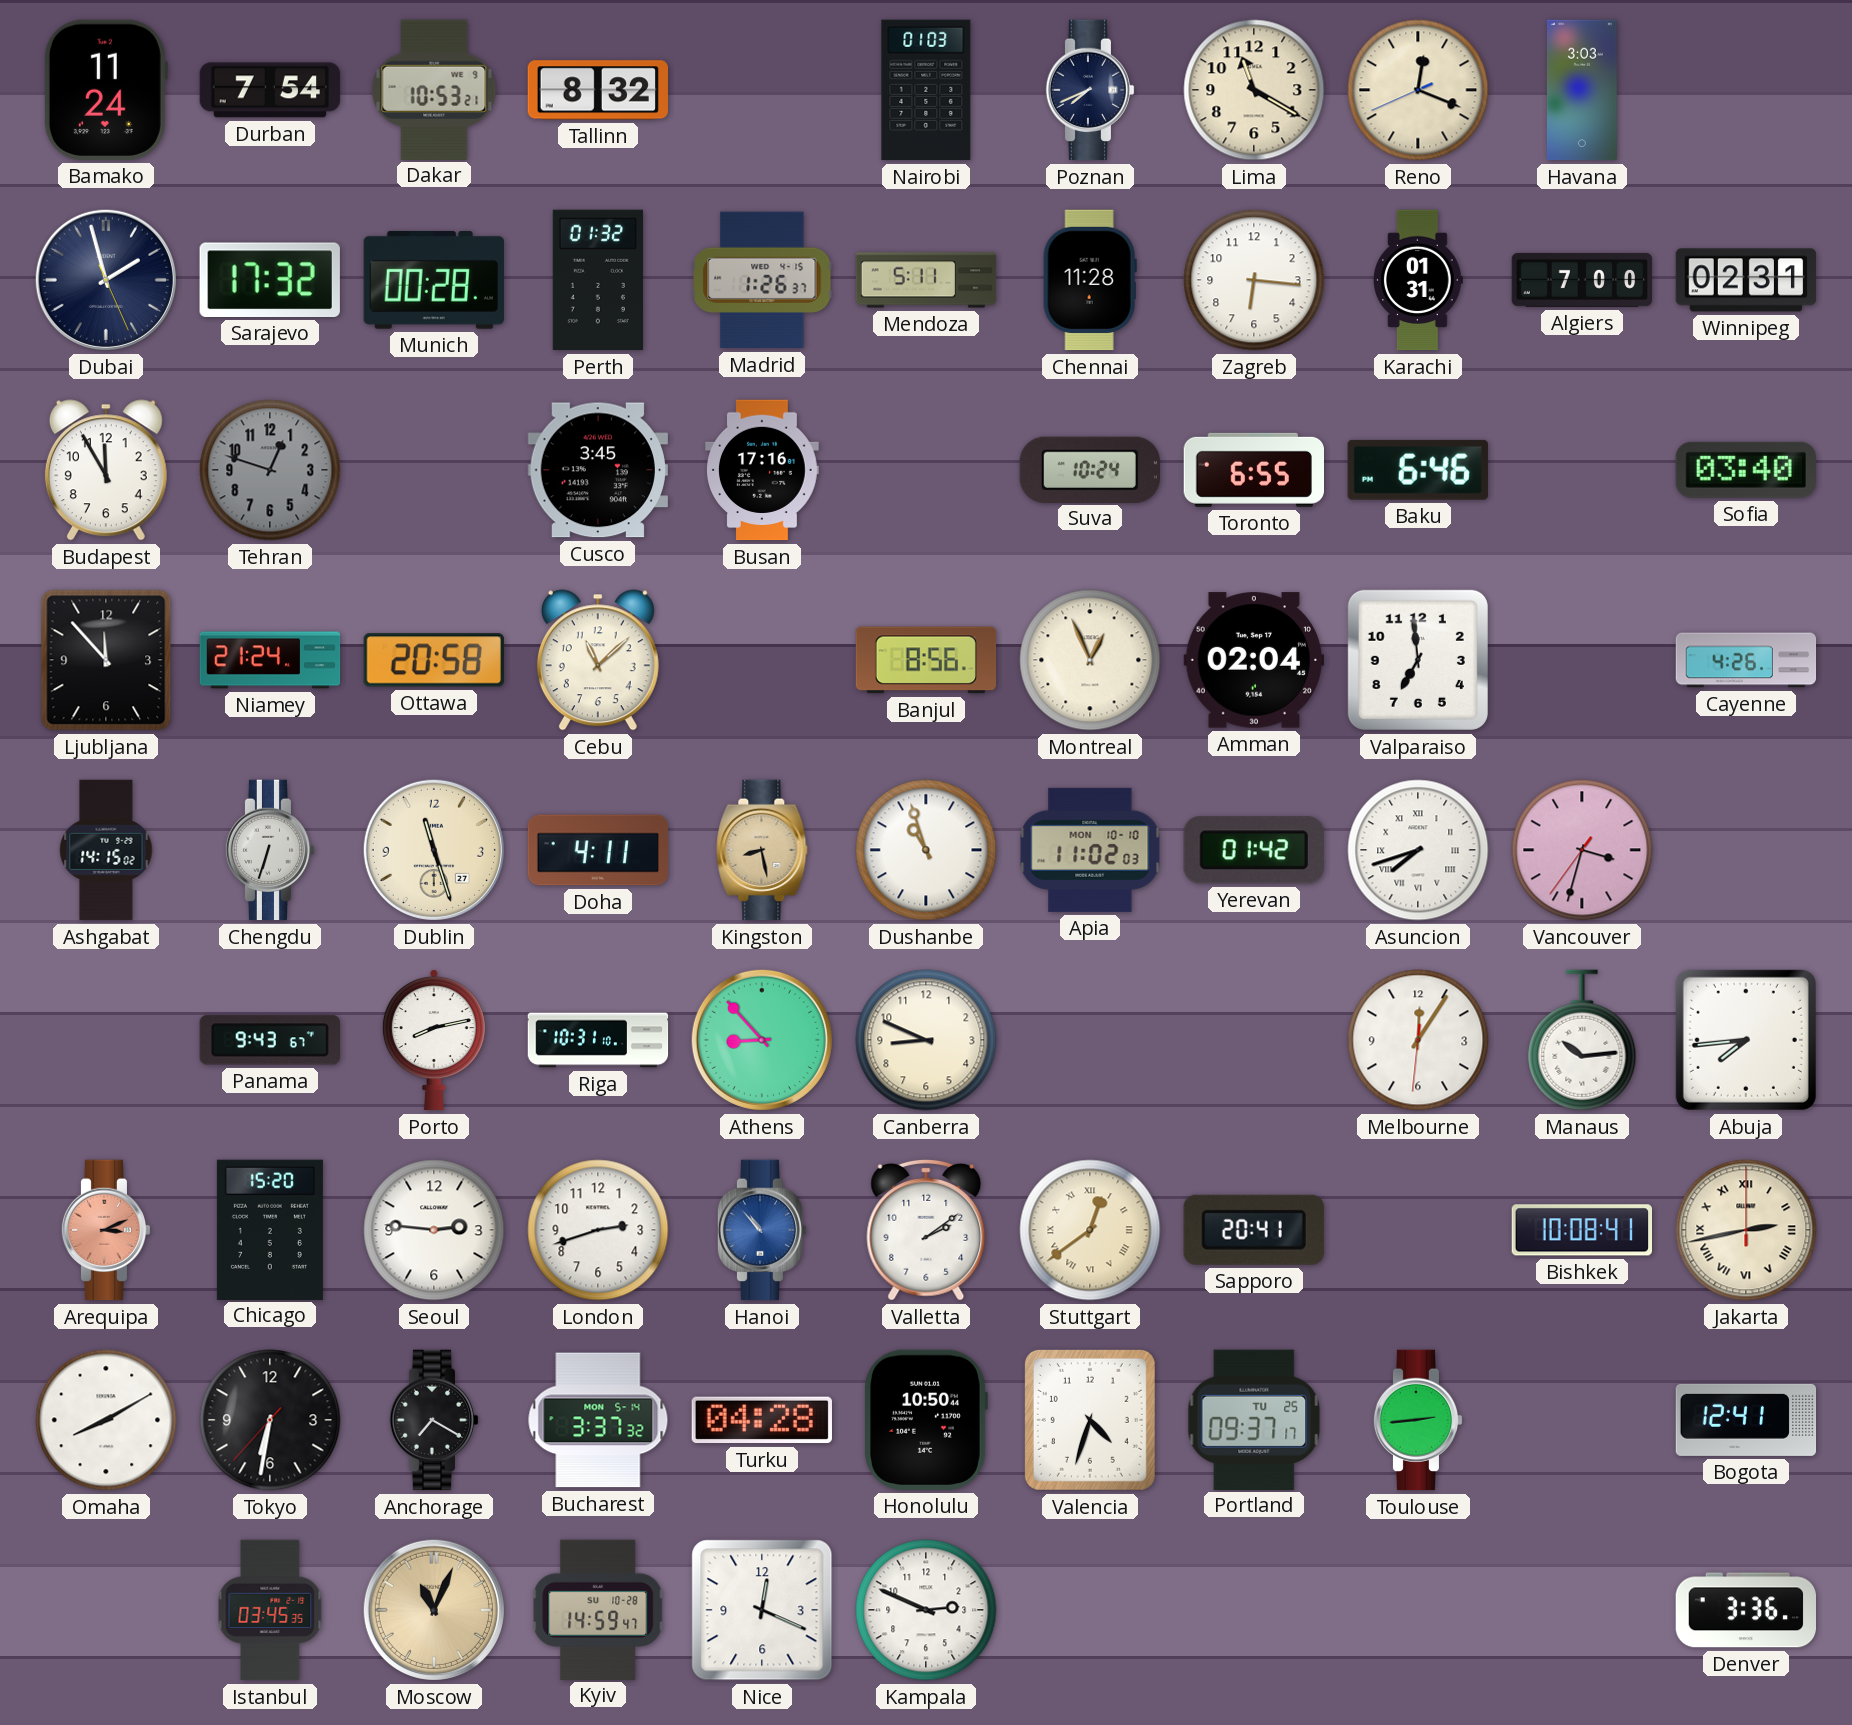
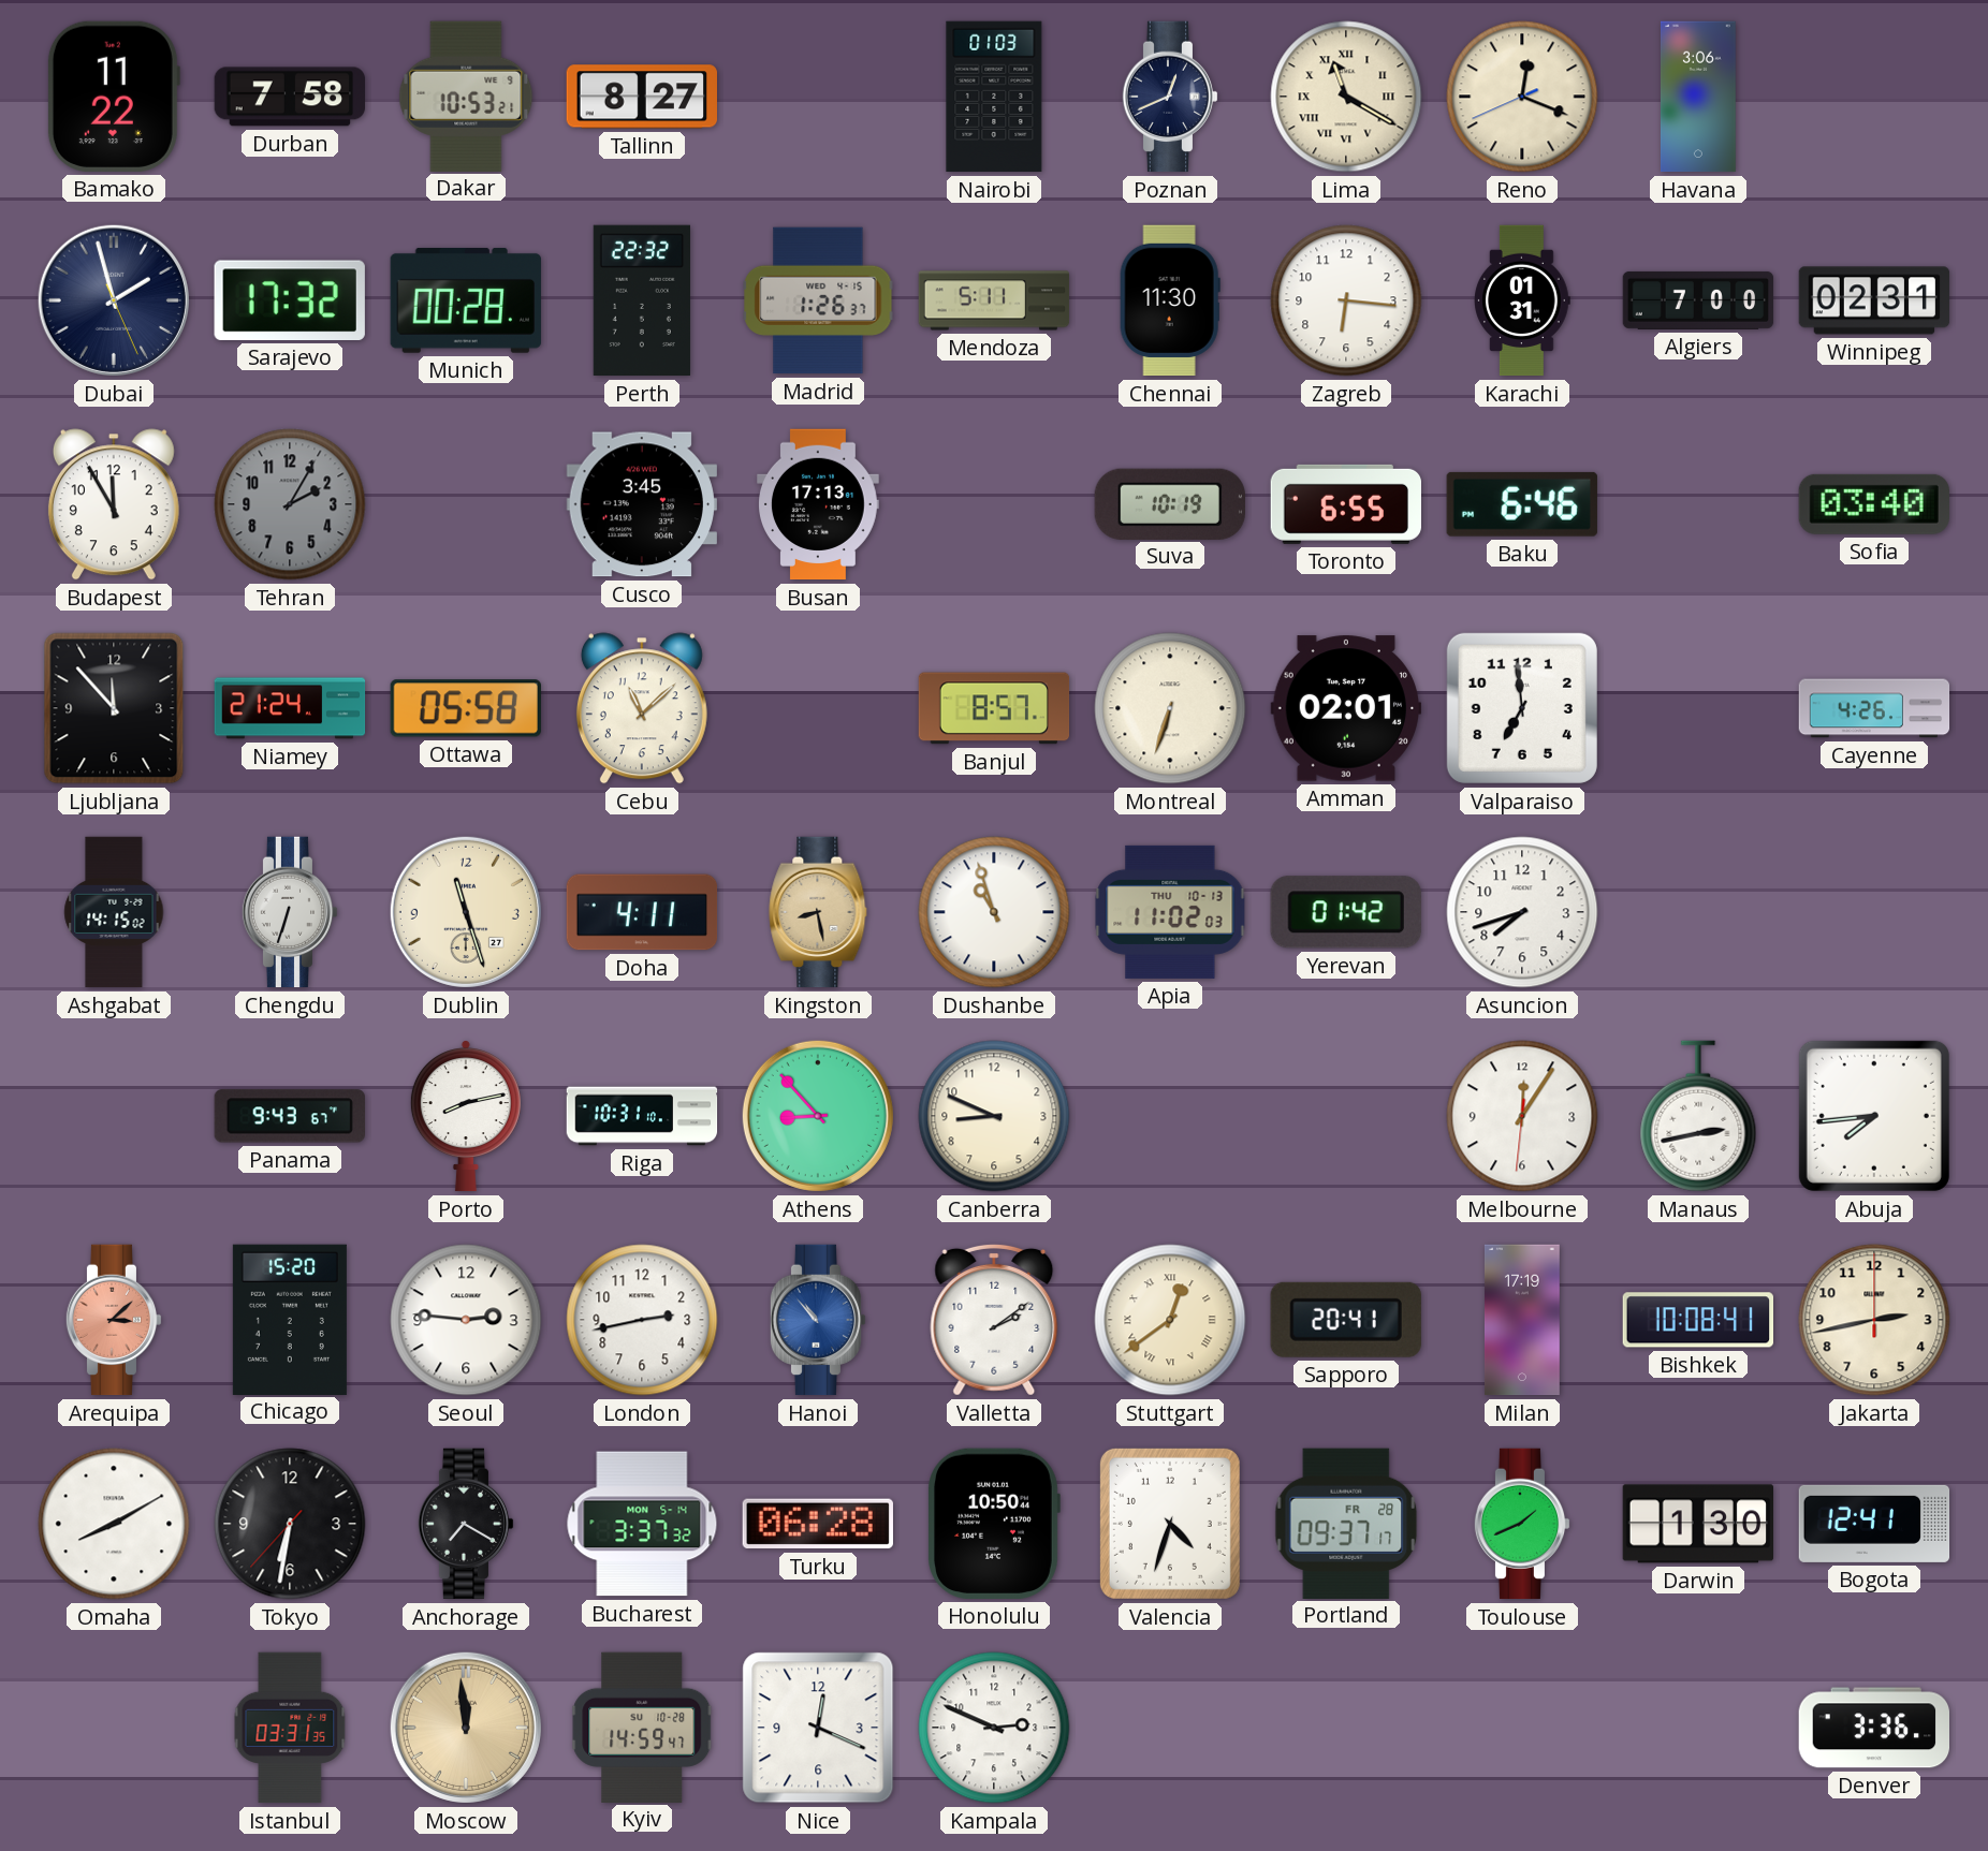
Bamako: 11:24 -> 11:22
Durban: 7:54 -> 7:58
Tallinn: 8:32 -> 8:27
Poznan: 7:41 -> 12:41
Lima numerals: Arabic -> Roman
Havana: 3:03 -> 3:06
Perth: 01:32 -> 22:32
Chennai: 11:28 -> 11:30
Tehran: 12:48 -> 2:05
Busan: 17:16 -> 17:13
Suva: 10:24 -> 10:19
Ottawa: 20:58 -> 05:58
Banjul: 8:56 -> 8:57
Montreal: 12:56 -> 6:33
Amman: 02:04 -> 02:01
Apia date: MON 10-10 -> THU 10-13
Asuncion numerals: Roman -> Arabic
Vancouver: 3:32 -> none
Manaus: 10:14 -> 2:43
Arequipa: 3:11 -> 3:08
London: 2:42 -> 2:43
Milan: none -> 17:19
Jakarta numerals: Roman -> Arabic
Turku: 04:28 -> 06:28
Portland date: TU 25 -> FR 28
Toulouse: 2:44 -> 1:41
Darwin: none -> 1:30
Istanbul: 03:45 -> 03:31
Moscow: 11:04 -> 11:59
